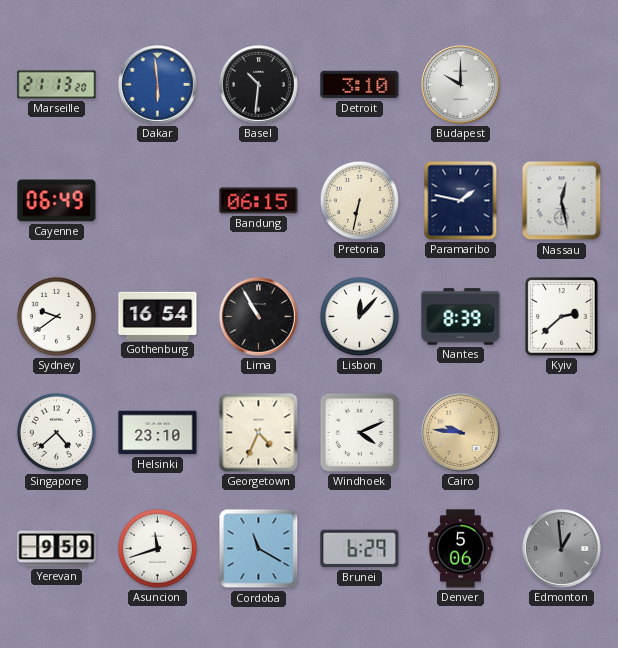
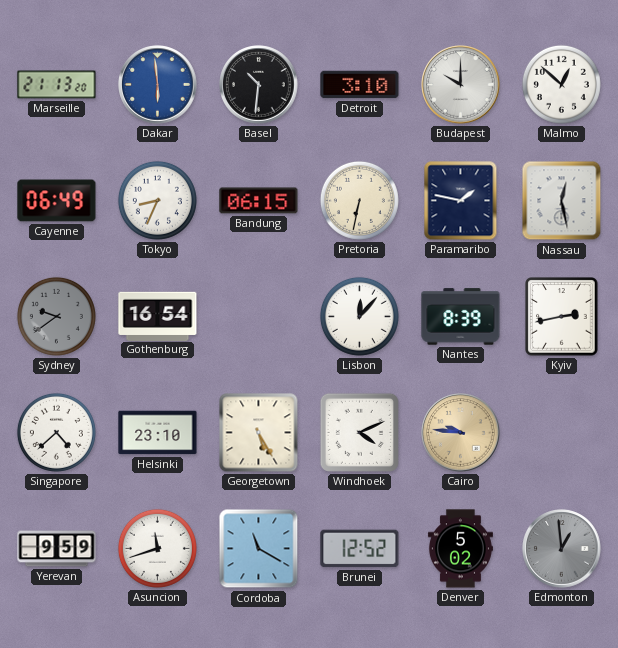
Malmo: none -> 12:52
Tokyo: none -> 8:34
Sydney dial: white -> grey
Lima: 10:55 -> none
Kyiv: 2:38 -> 2:43
Georgetown: 4:34 -> 5:25
Brunei: 6:29 -> 12:52
Denver: 5:06 -> 5:02
